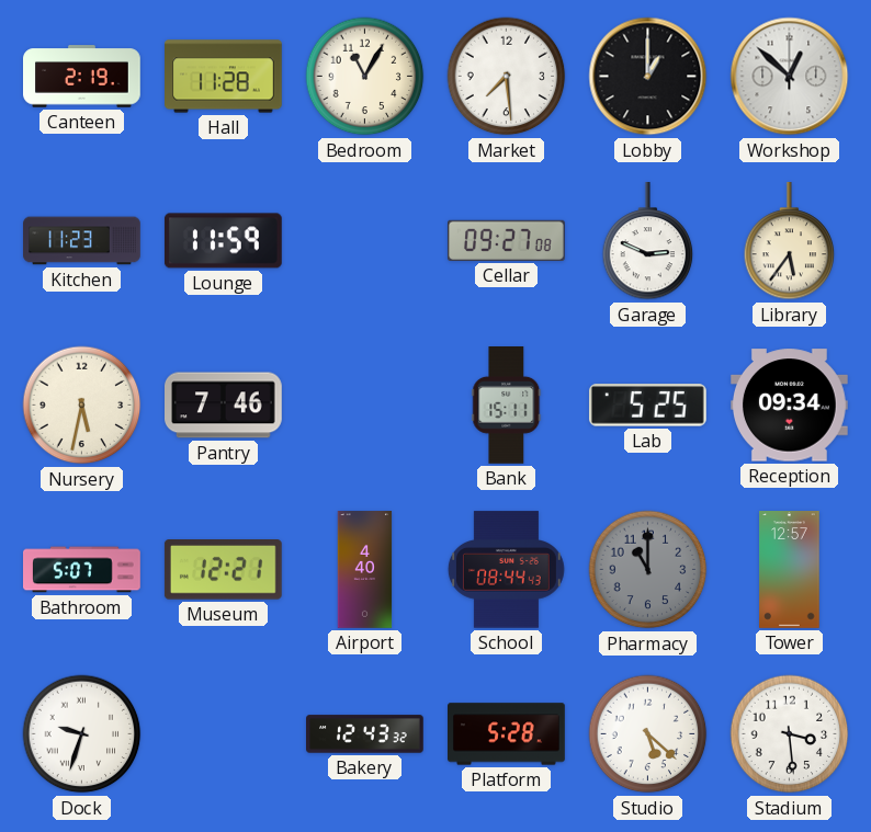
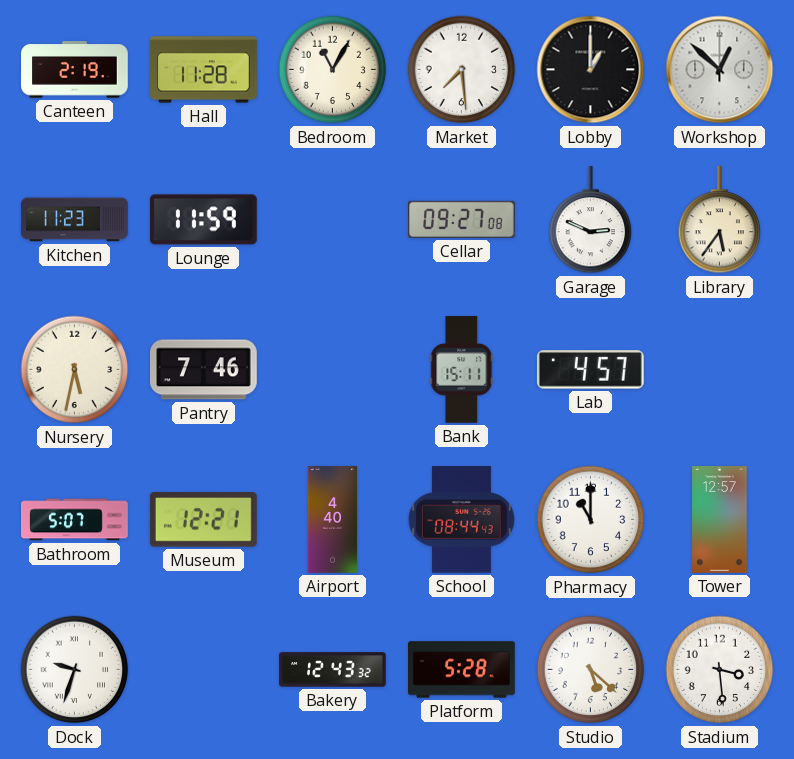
Lab: 5:25 -> 4:57
Reception: 09:34 -> none
Pharmacy dial: grey -> white
